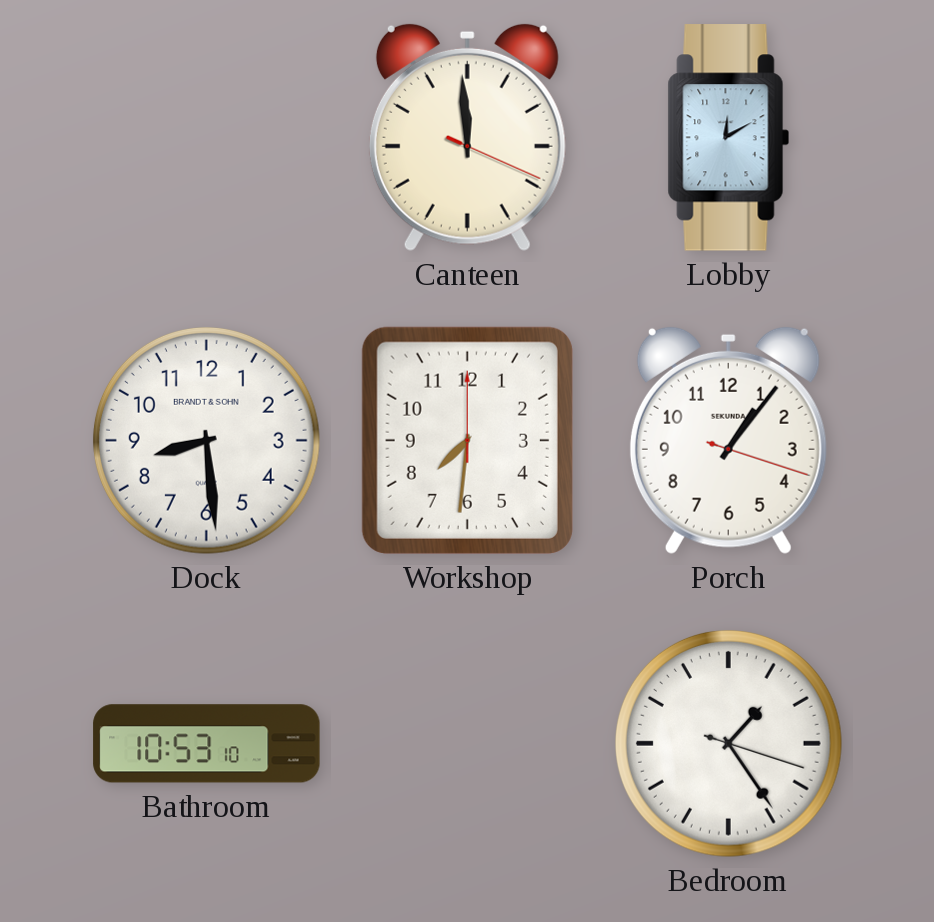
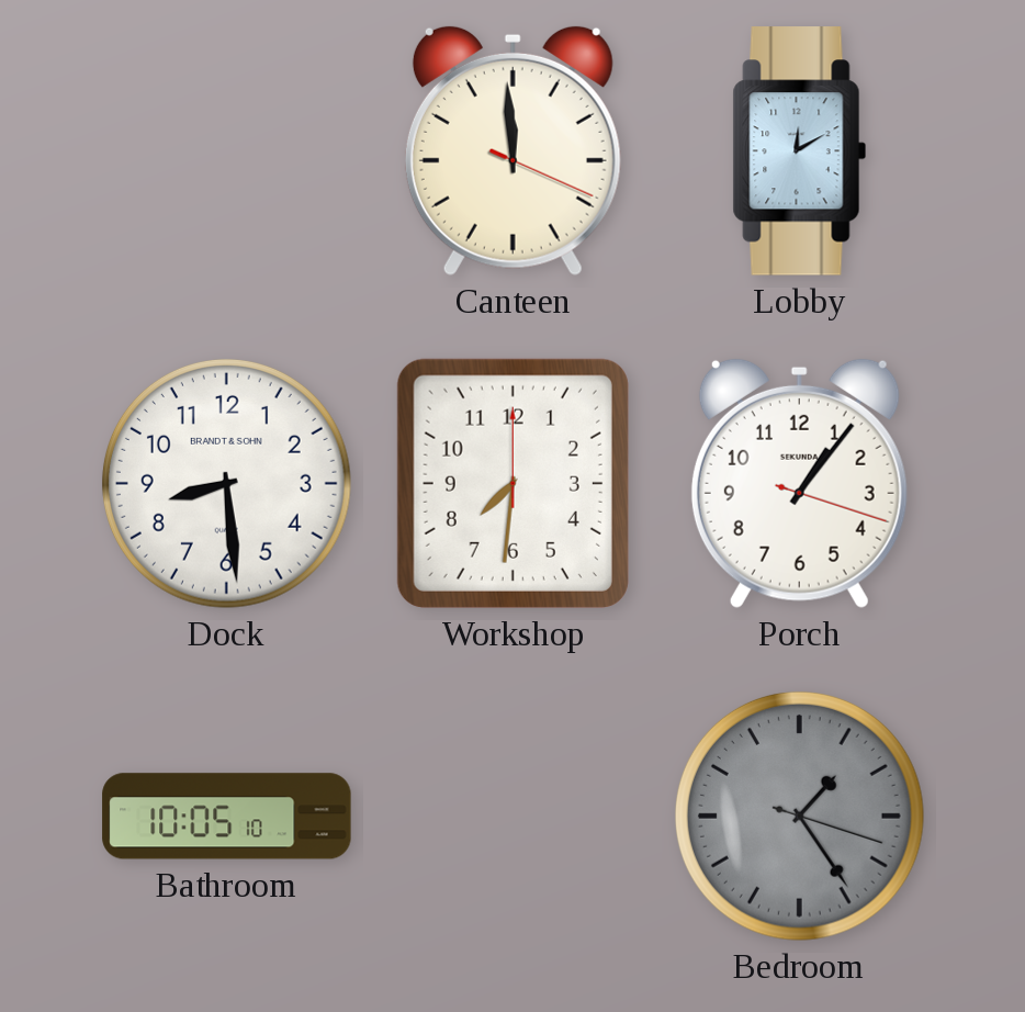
Bathroom: 10:53 -> 10:05
Bedroom dial: white -> grey
